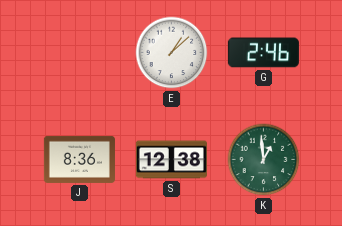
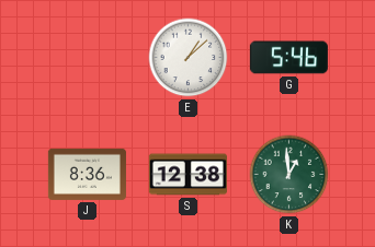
G: 2:46 -> 5:46
